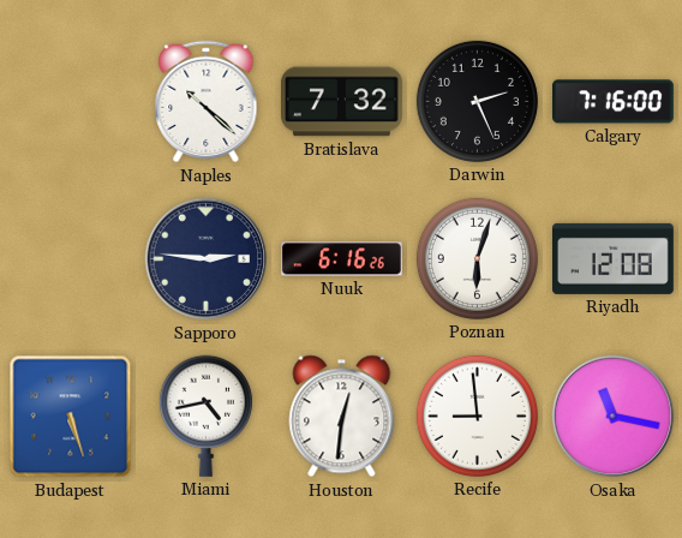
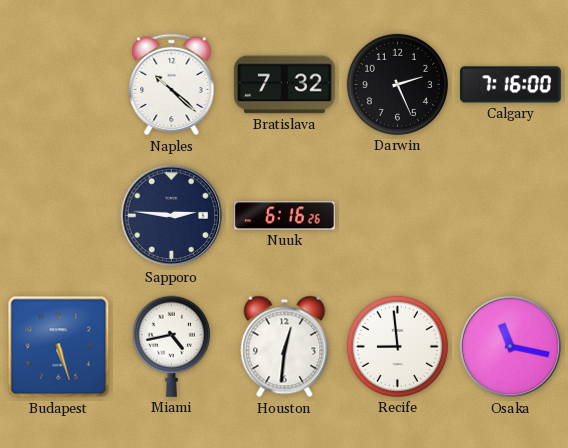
Poznan: 6:03 -> none
Riyadh: 12:08 -> none
